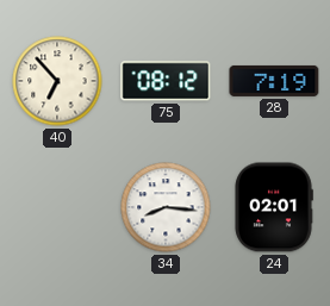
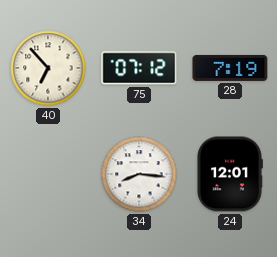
75: 08:12 -> 07:12
24: 02:01 -> 12:01
